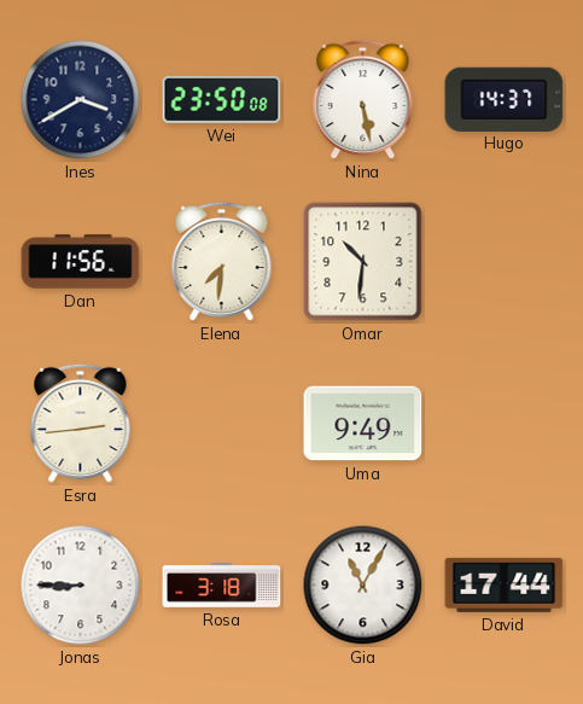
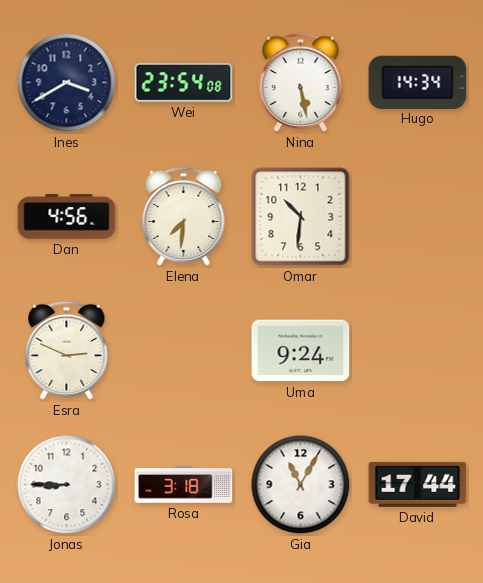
Wei: 23:50 -> 23:54
Hugo: 14:37 -> 14:34
Dan: 11:56 -> 4:56
Esra: 2:44 -> 2:49
Uma: 9:49 -> 9:24
